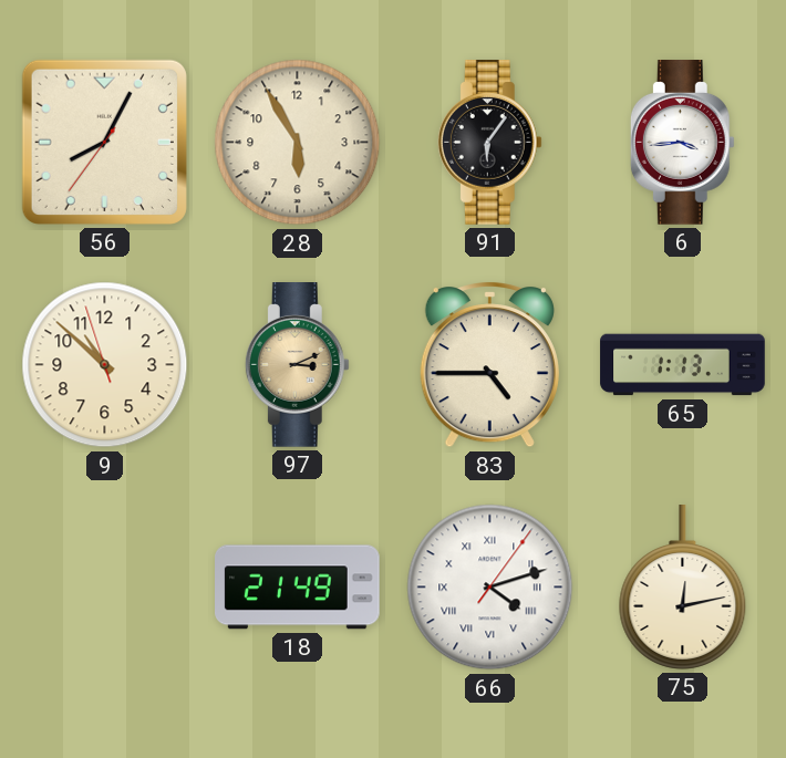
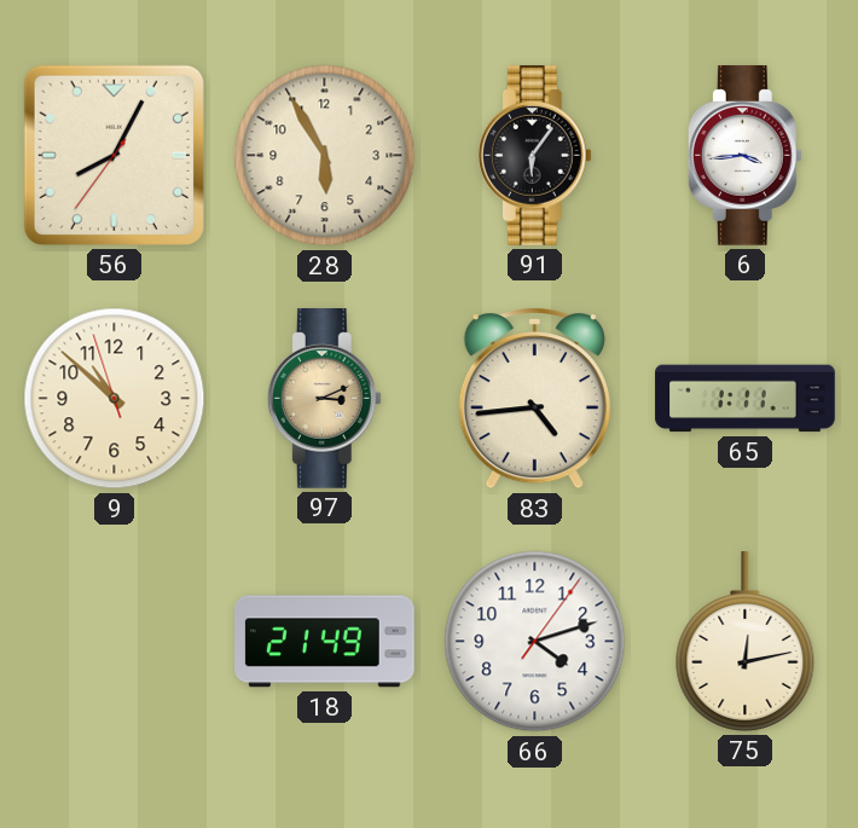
83: 4:45 -> 4:44
65: 1:13 -> 1:11
66 numerals: Roman -> Arabic
